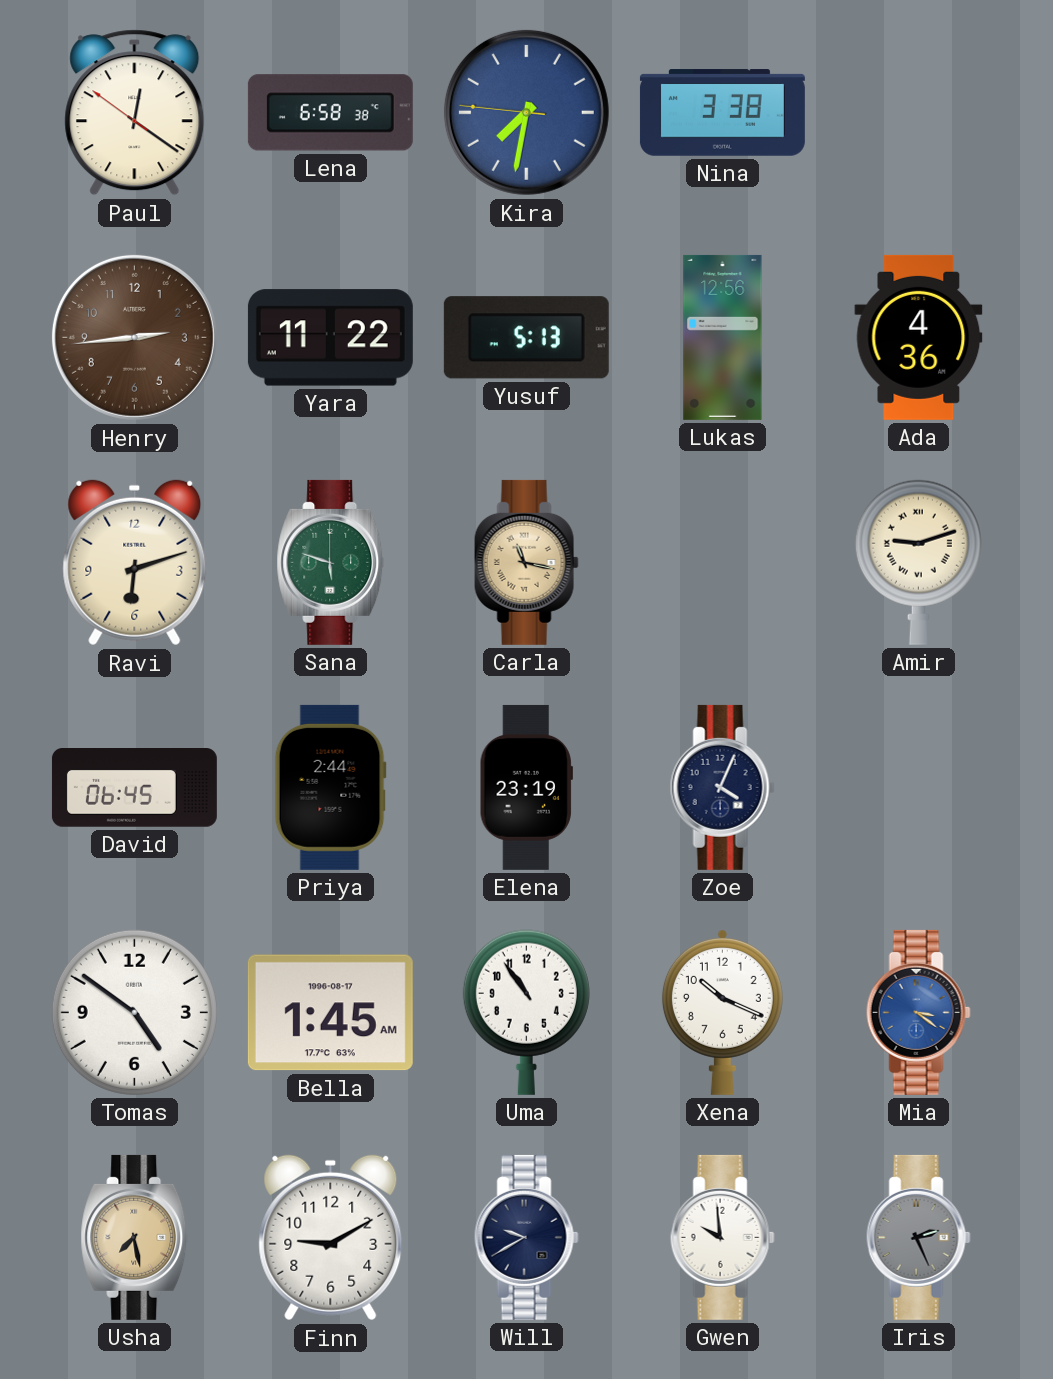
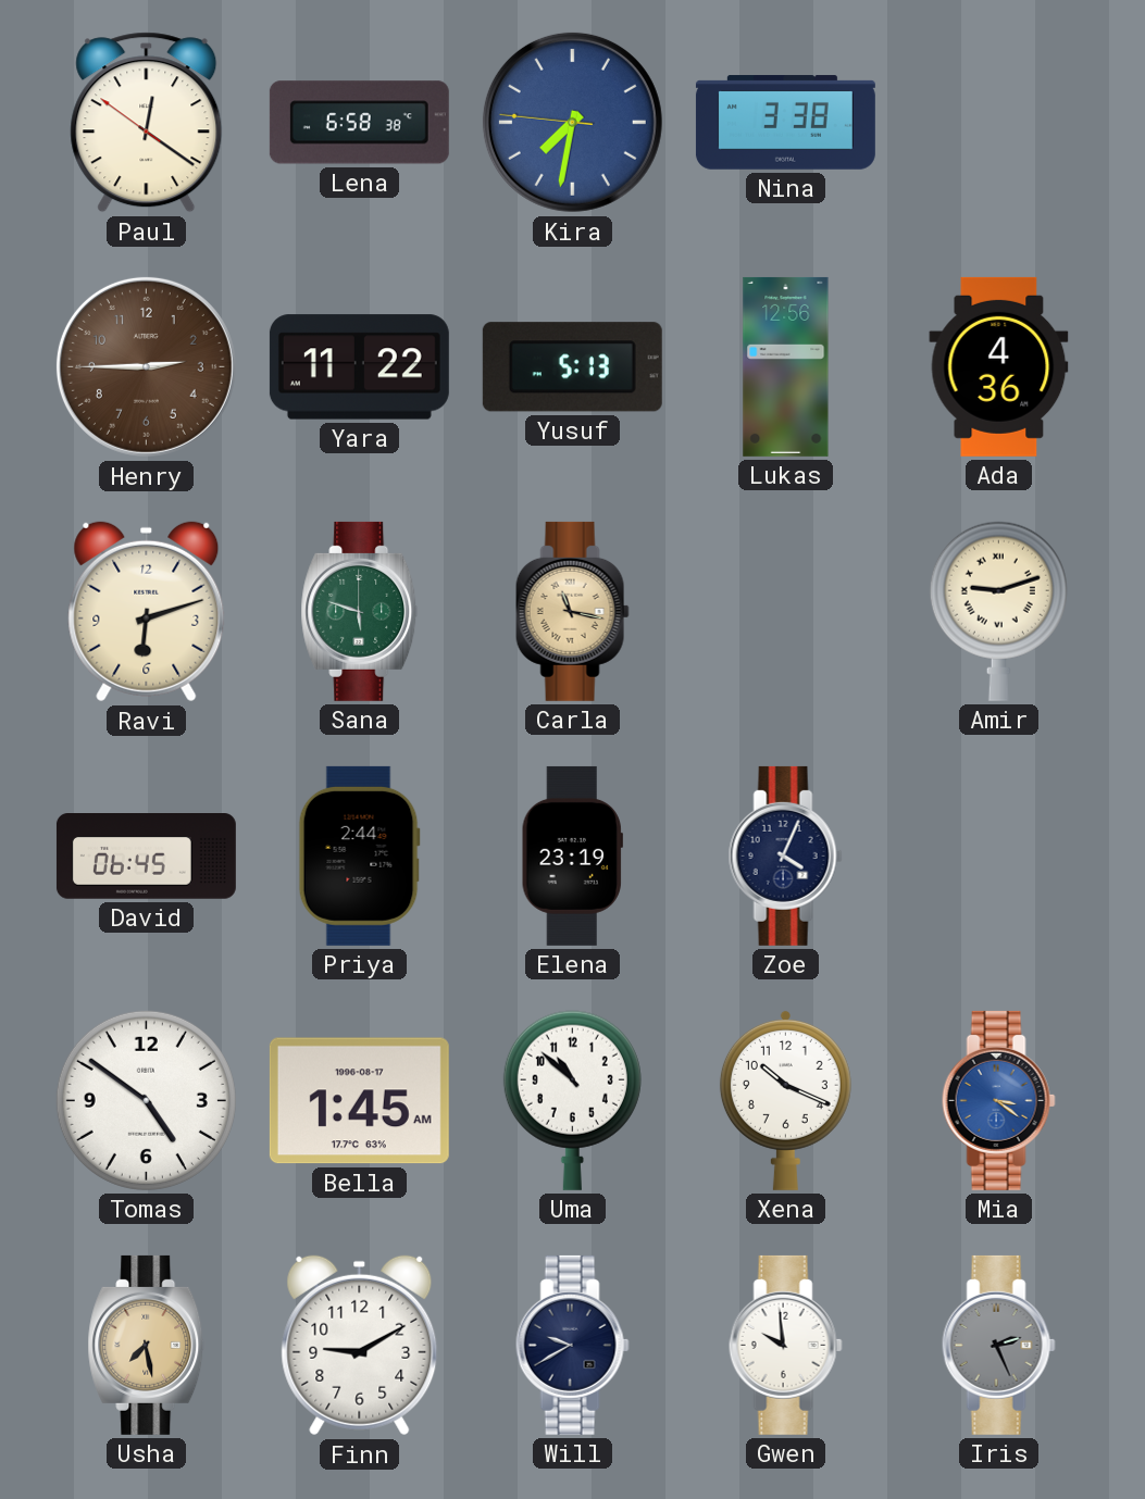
Henry: 2:44 -> 2:45
Uma: 10:54 -> 10:52
